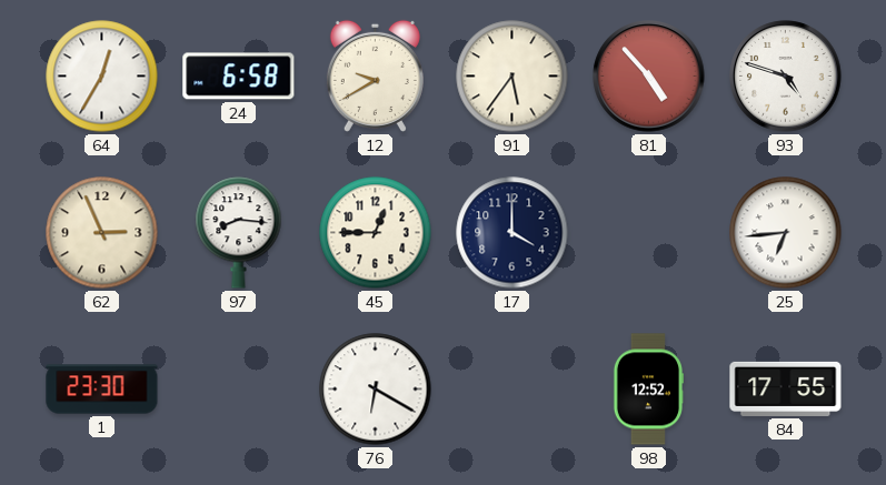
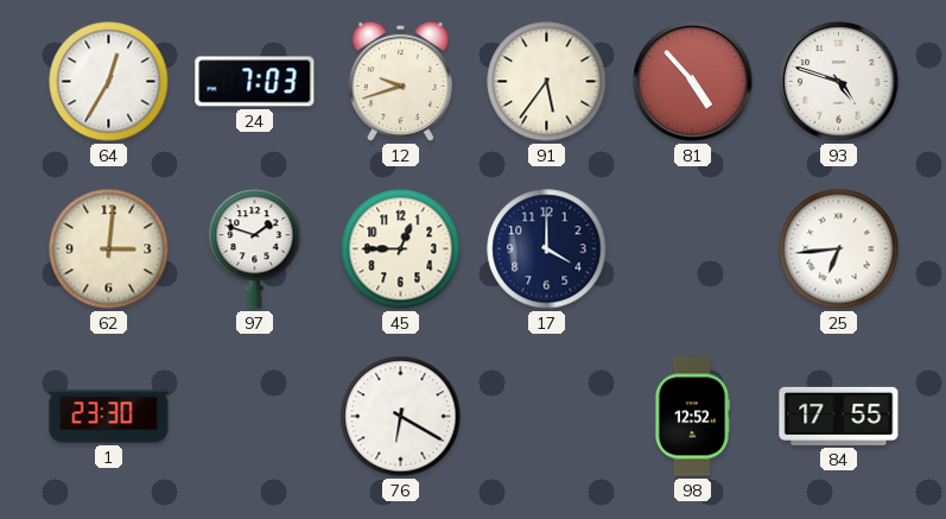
24: 6:58 -> 7:03
12: 9:40 -> 9:42
62: 2:56 -> 3:01
97: 8:16 -> 1:48
